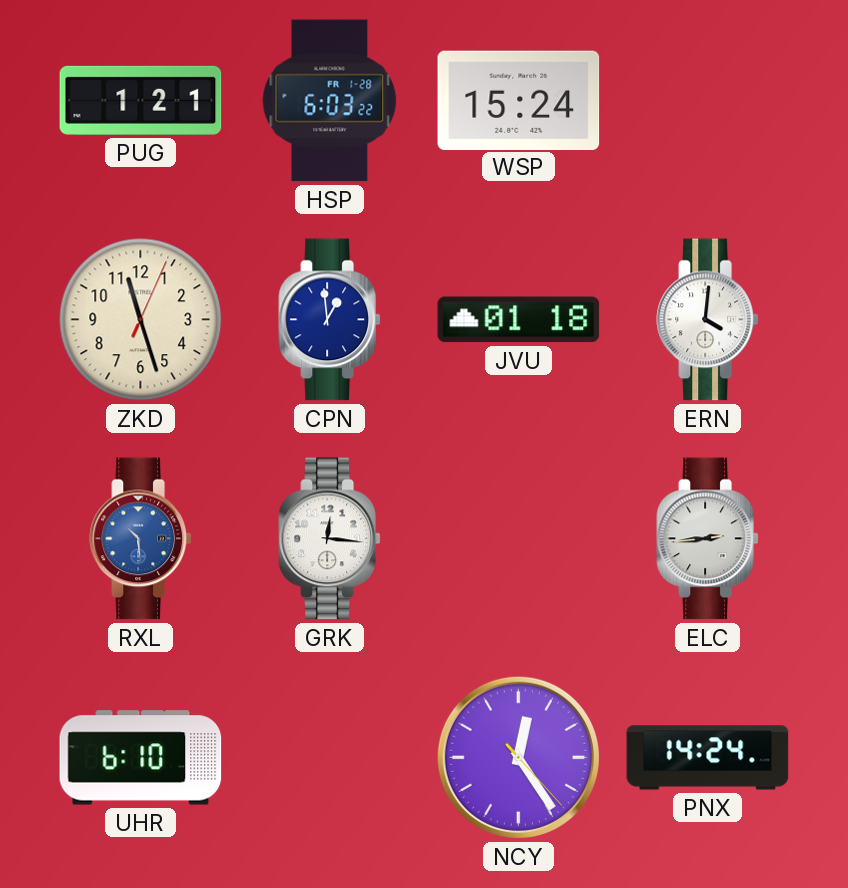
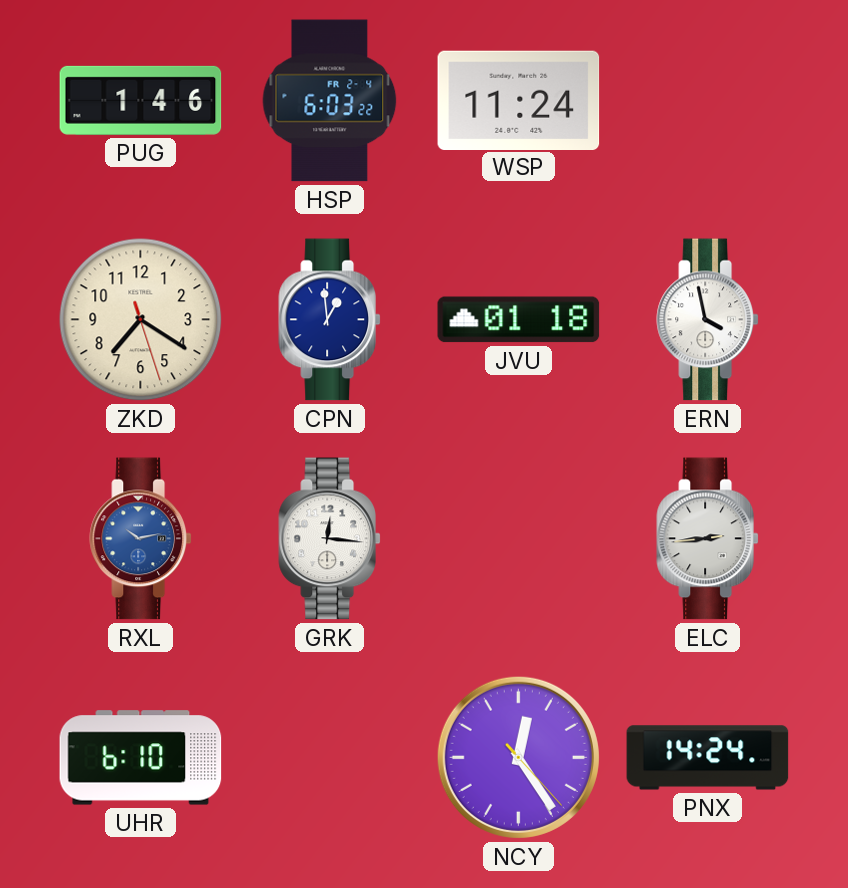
PUG: 1:21 -> 1:46
HSP date: FR 1-28 -> FR 2-4
WSP: 15:24 -> 11:24
ZKD: 11:27 -> 7:20
ERN: 4:01 -> 3:58
RXL: 10:29 -> 10:13
